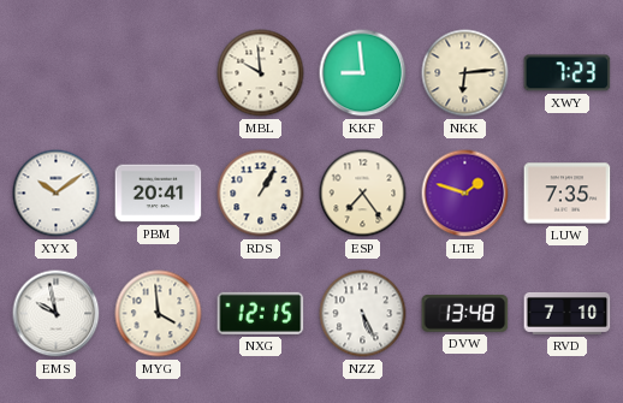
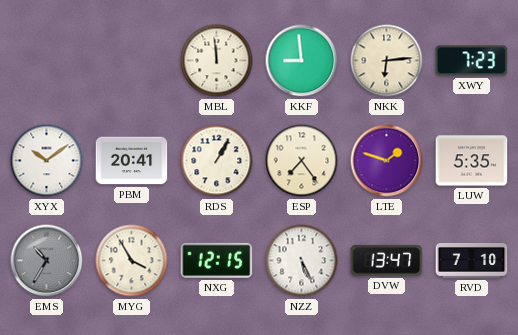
MBL: 9:59 -> 11:59
LUW: 7:35 -> 5:35
EMS: 9:58 -> 10:35
EMS dial: white -> grey
MYG: 3:59 -> 3:55
DVW: 13:48 -> 13:47
